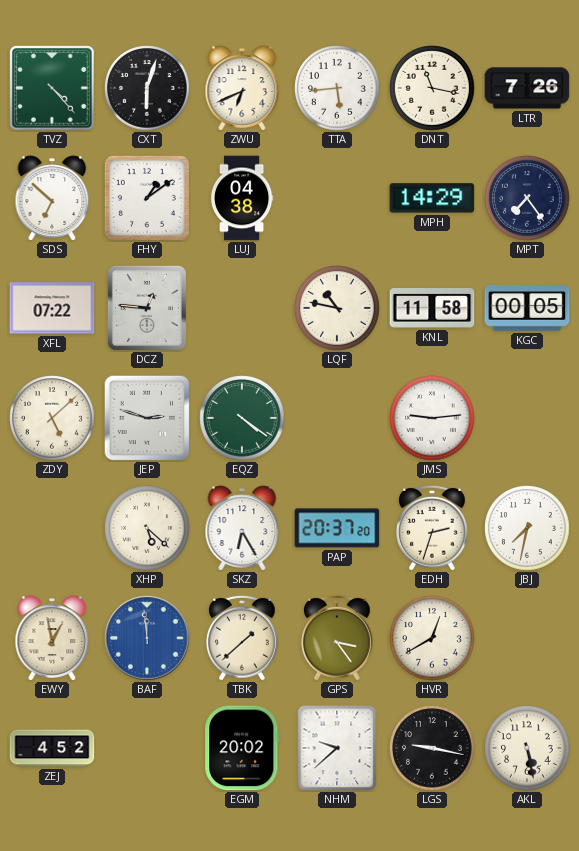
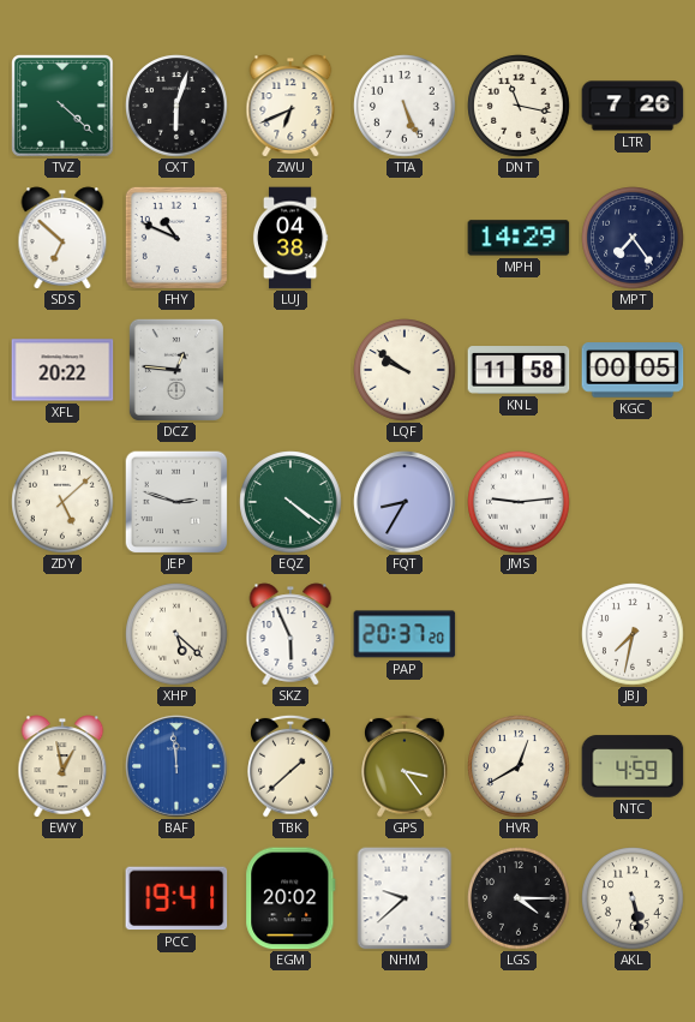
TVZ: 4:23 -> 4:22
TTA: 5:44 -> 5:26
FHY: 1:09 -> 10:49
XFL: 07:22 -> 20:22
LQF: 10:47 -> 9:51
FQT: none -> 8:35
SKZ: 6:25 -> 5:56
EDH: 2:33 -> none
NTC: none -> 4:59
ZEJ: 4:52 -> none
PCC: none -> 19:41
LGS: 9:17 -> 4:15
